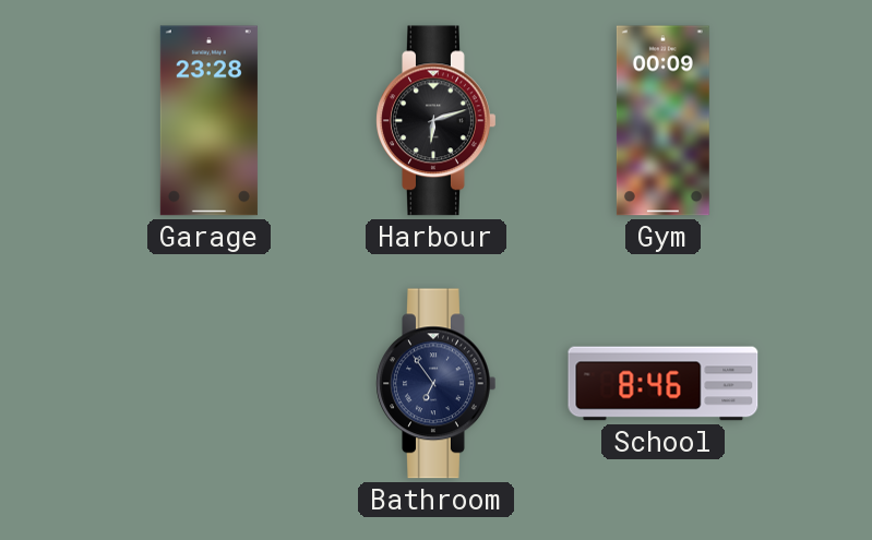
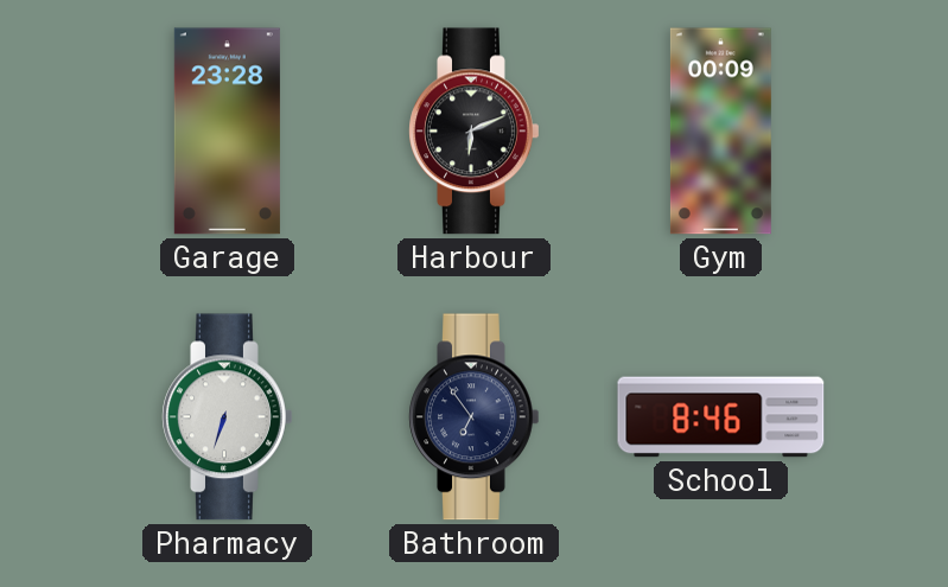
Harbour: 6:12 -> 6:11
Pharmacy: none -> 6:33
